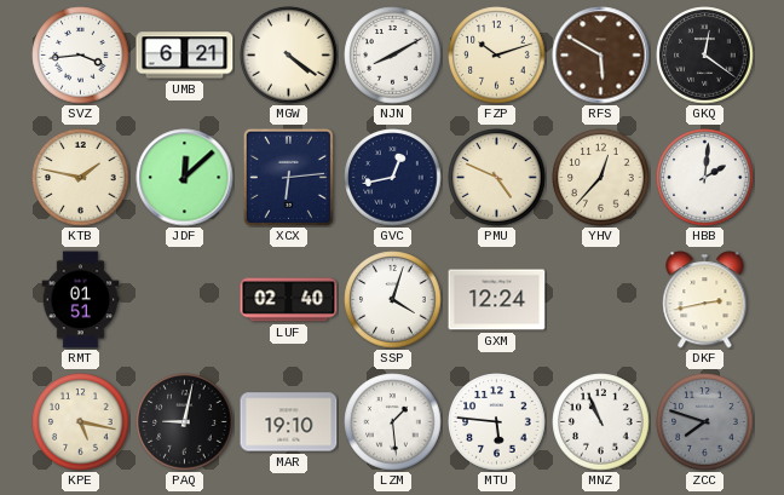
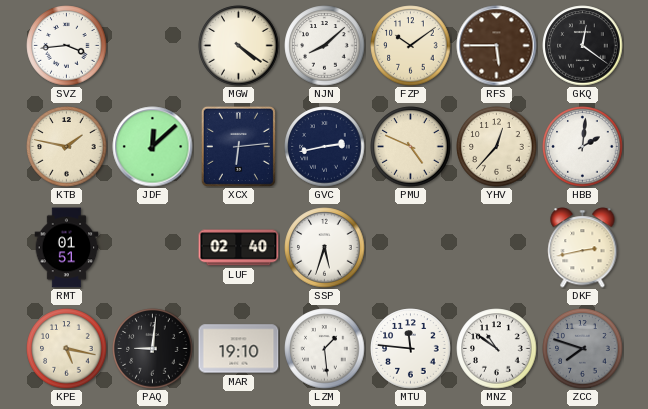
UMB: 6:21 -> none
NJN: 8:10 -> 8:08
FZP: 10:12 -> 10:09
RFS: 5:50 -> 5:45
GVC: 12:43 -> 2:43
SSP: 4:03 -> 5:33
GXM: 12:24 -> none
PAQ: 9:02 -> 9:01
MTU: 5:46 -> 11:46
MNZ: 10:56 -> 10:51
